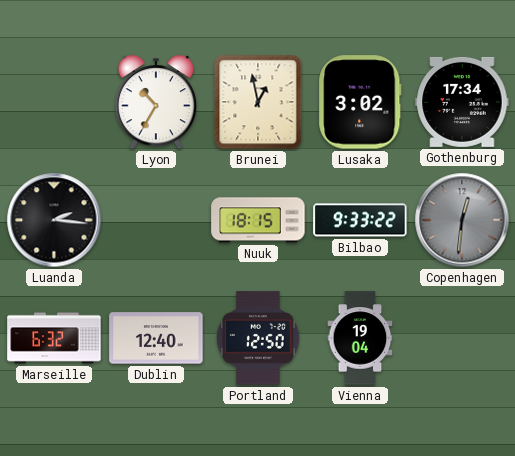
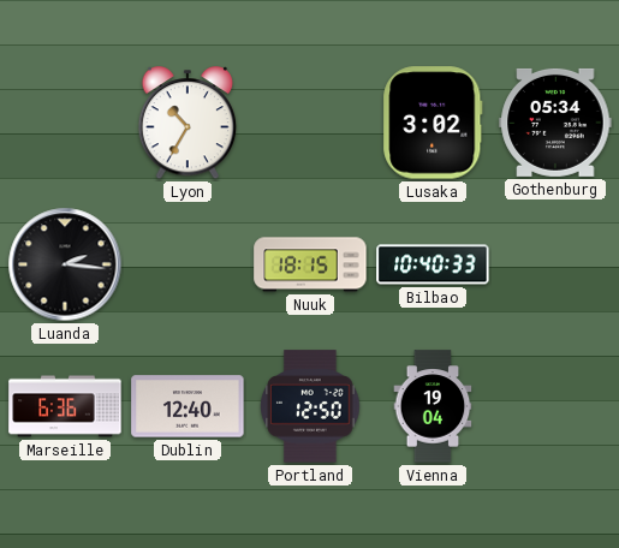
Brunei: 12:58 -> none
Gothenburg: 17:34 -> 05:34
Bilbao: 9:33 -> 10:40
Copenhagen: 12:31 -> none
Marseille: 6:32 -> 6:36
